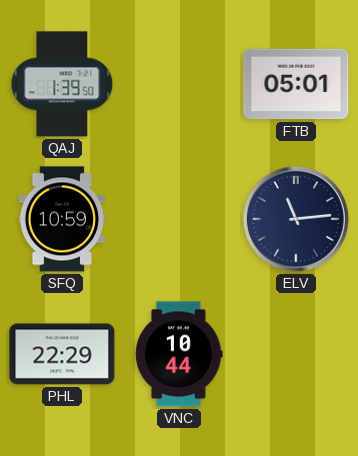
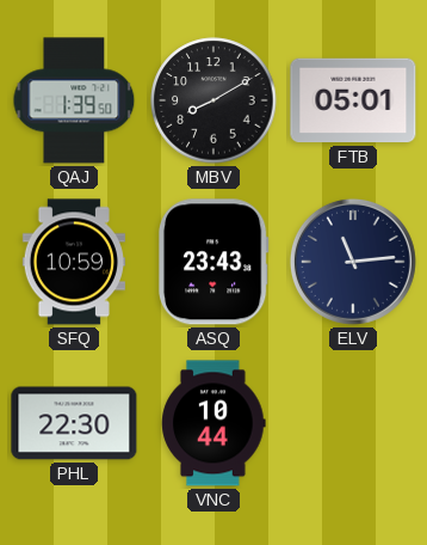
MBV: none -> 8:10
ASQ: none -> 23:43
PHL: 22:29 -> 22:30
